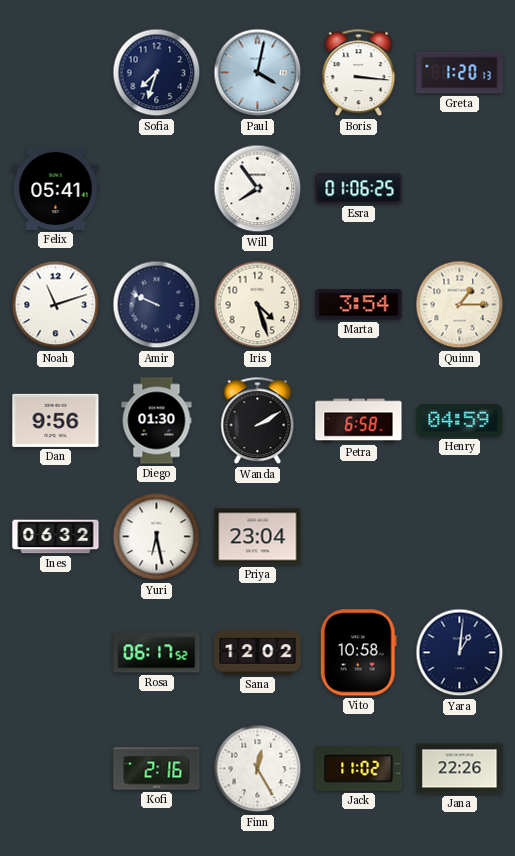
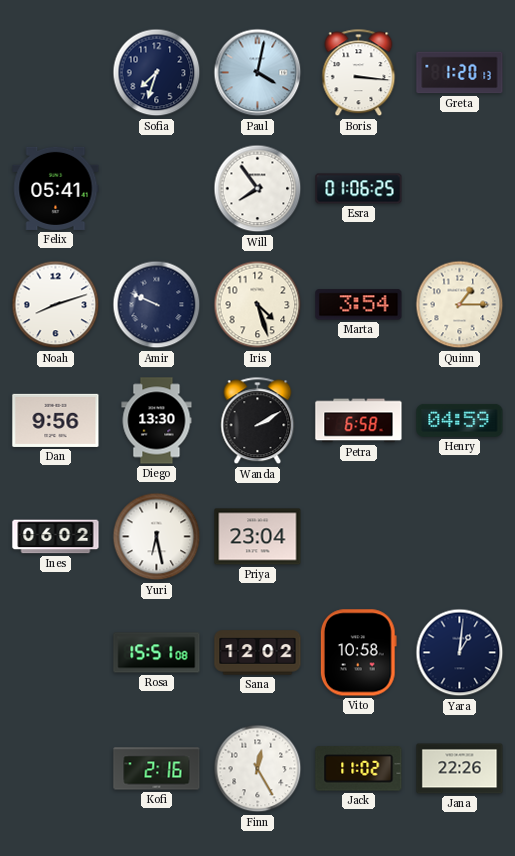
Noah: 11:12 -> 8:12
Diego: 01:30 -> 13:30
Ines: 06:32 -> 06:02
Rosa: 06:17 -> 15:51
